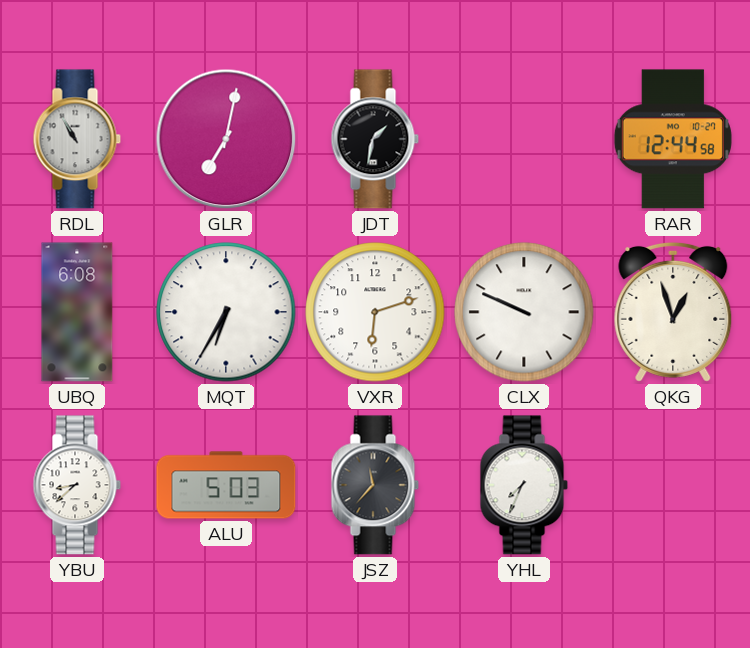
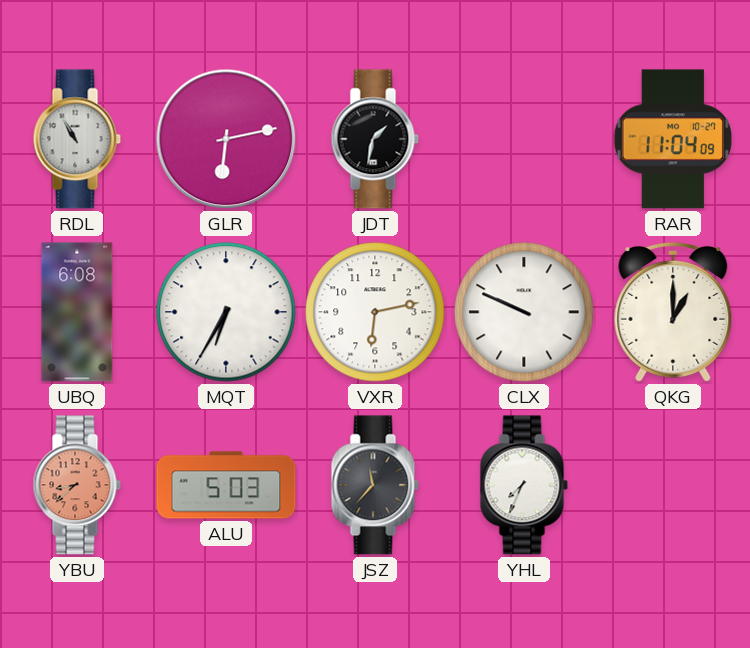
GLR: 7:02 -> 6:13
RAR: 12:44 -> 11:04
VXR: 6:12 -> 6:13
QKG: 12:57 -> 1:00
YBU dial: white -> salmon
